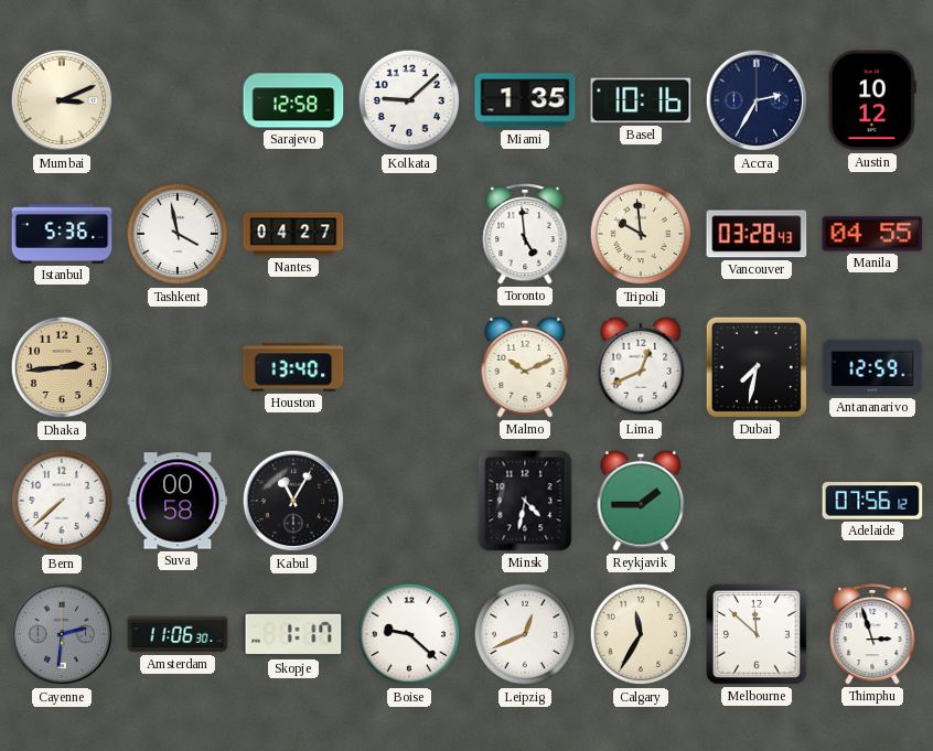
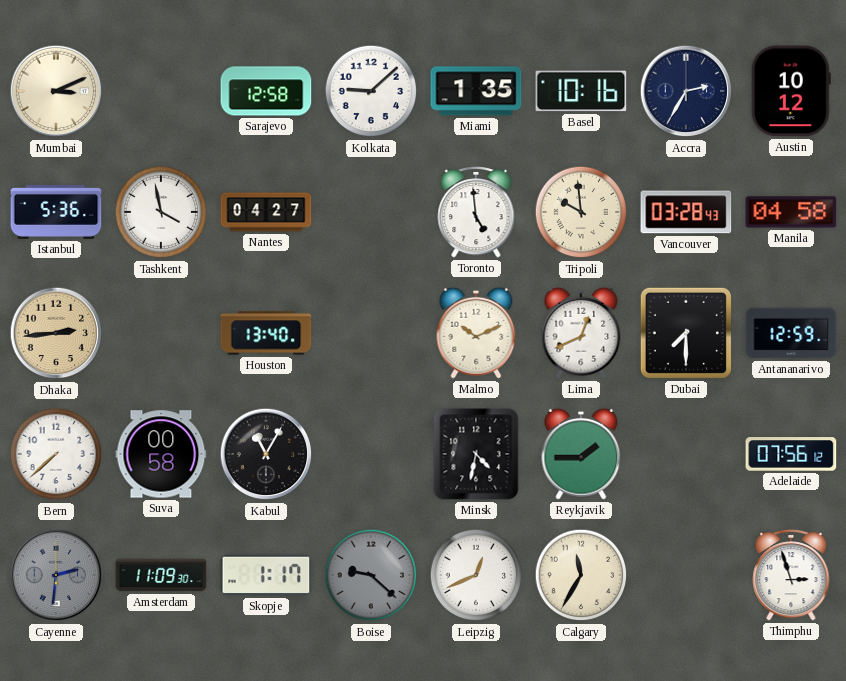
Manila: 04:55 -> 04:58
Dubai: 7:32 -> 7:30
Amsterdam: 11:06 -> 11:09
Boise dial: white -> grey
Melbourne: 11:52 -> none
